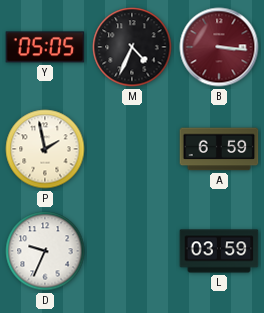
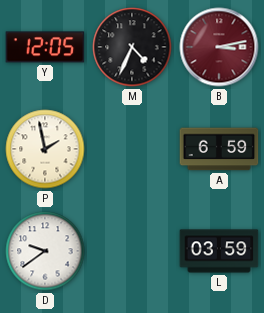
Y: 05:05 -> 12:05
B: 3:16 -> 3:13
D: 9:34 -> 9:39
